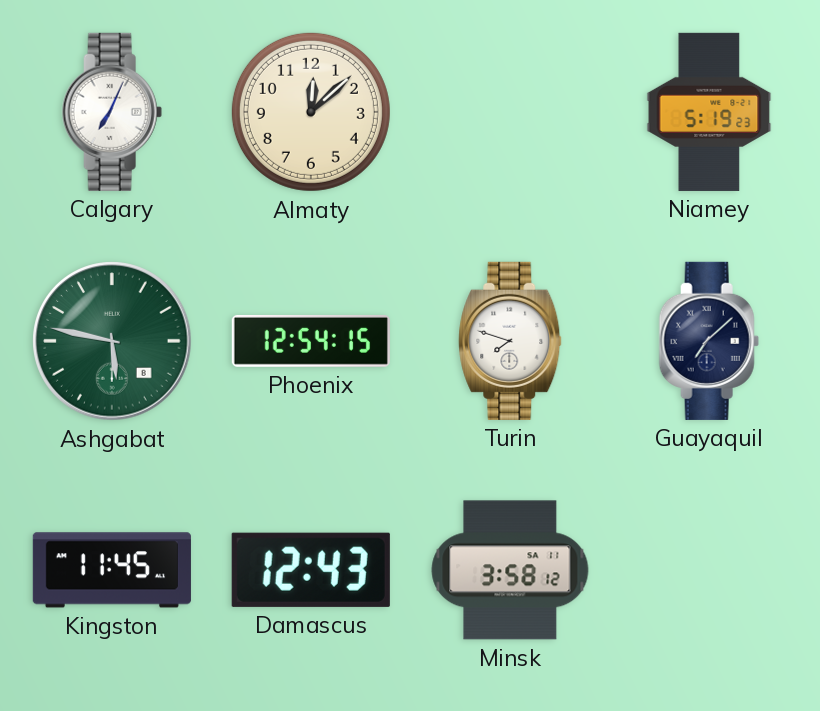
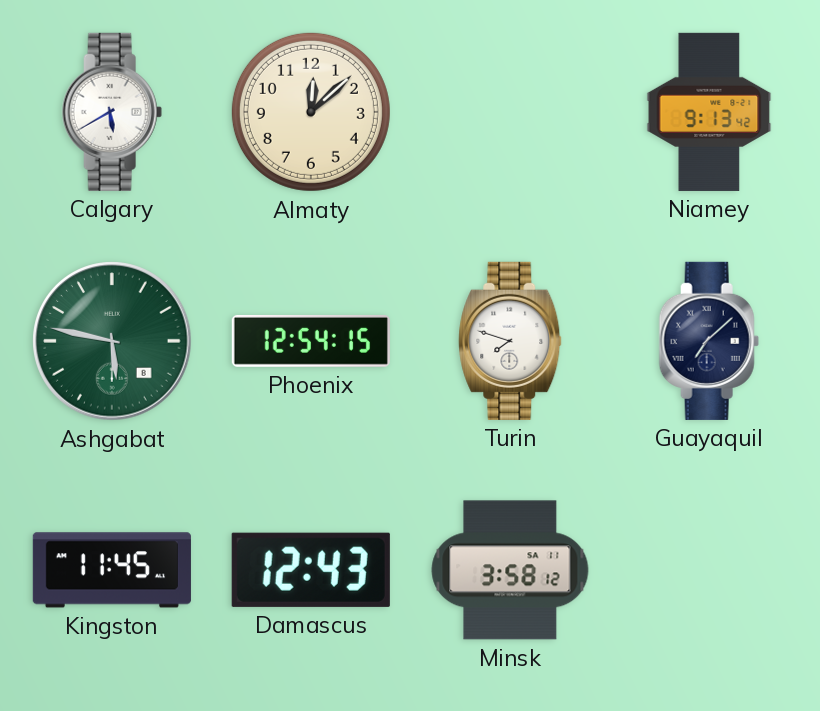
Calgary: 7:04 -> 5:40
Niamey: 5:19 -> 9:13
